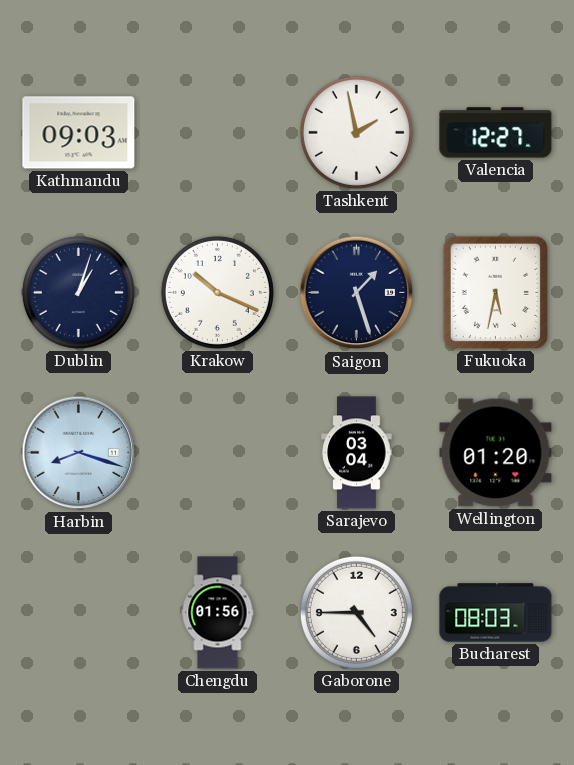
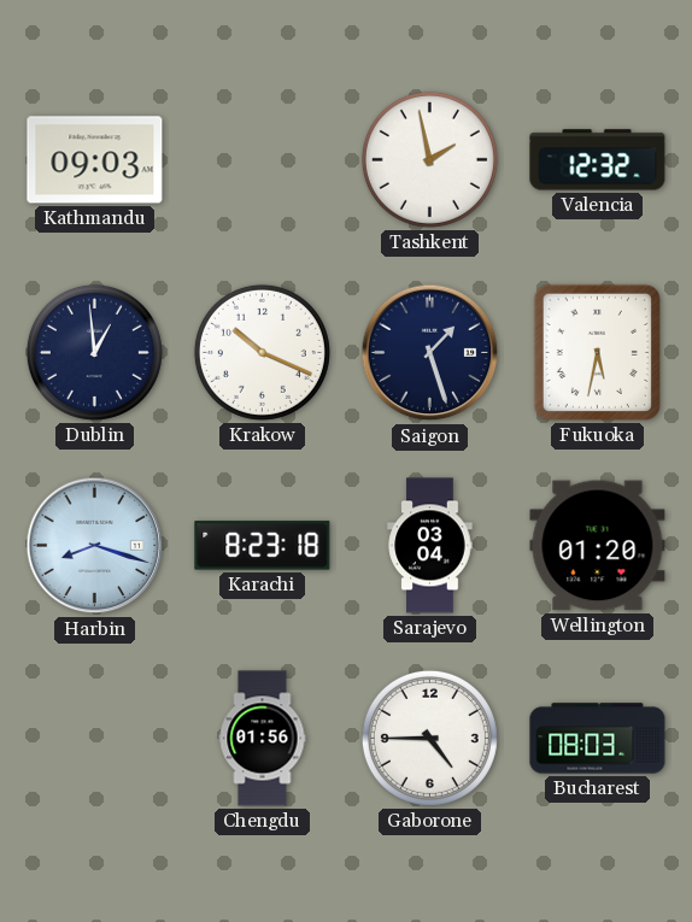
Valencia: 12:27 -> 12:32
Dublin: 1:03 -> 12:59
Karachi: none -> 8:23
